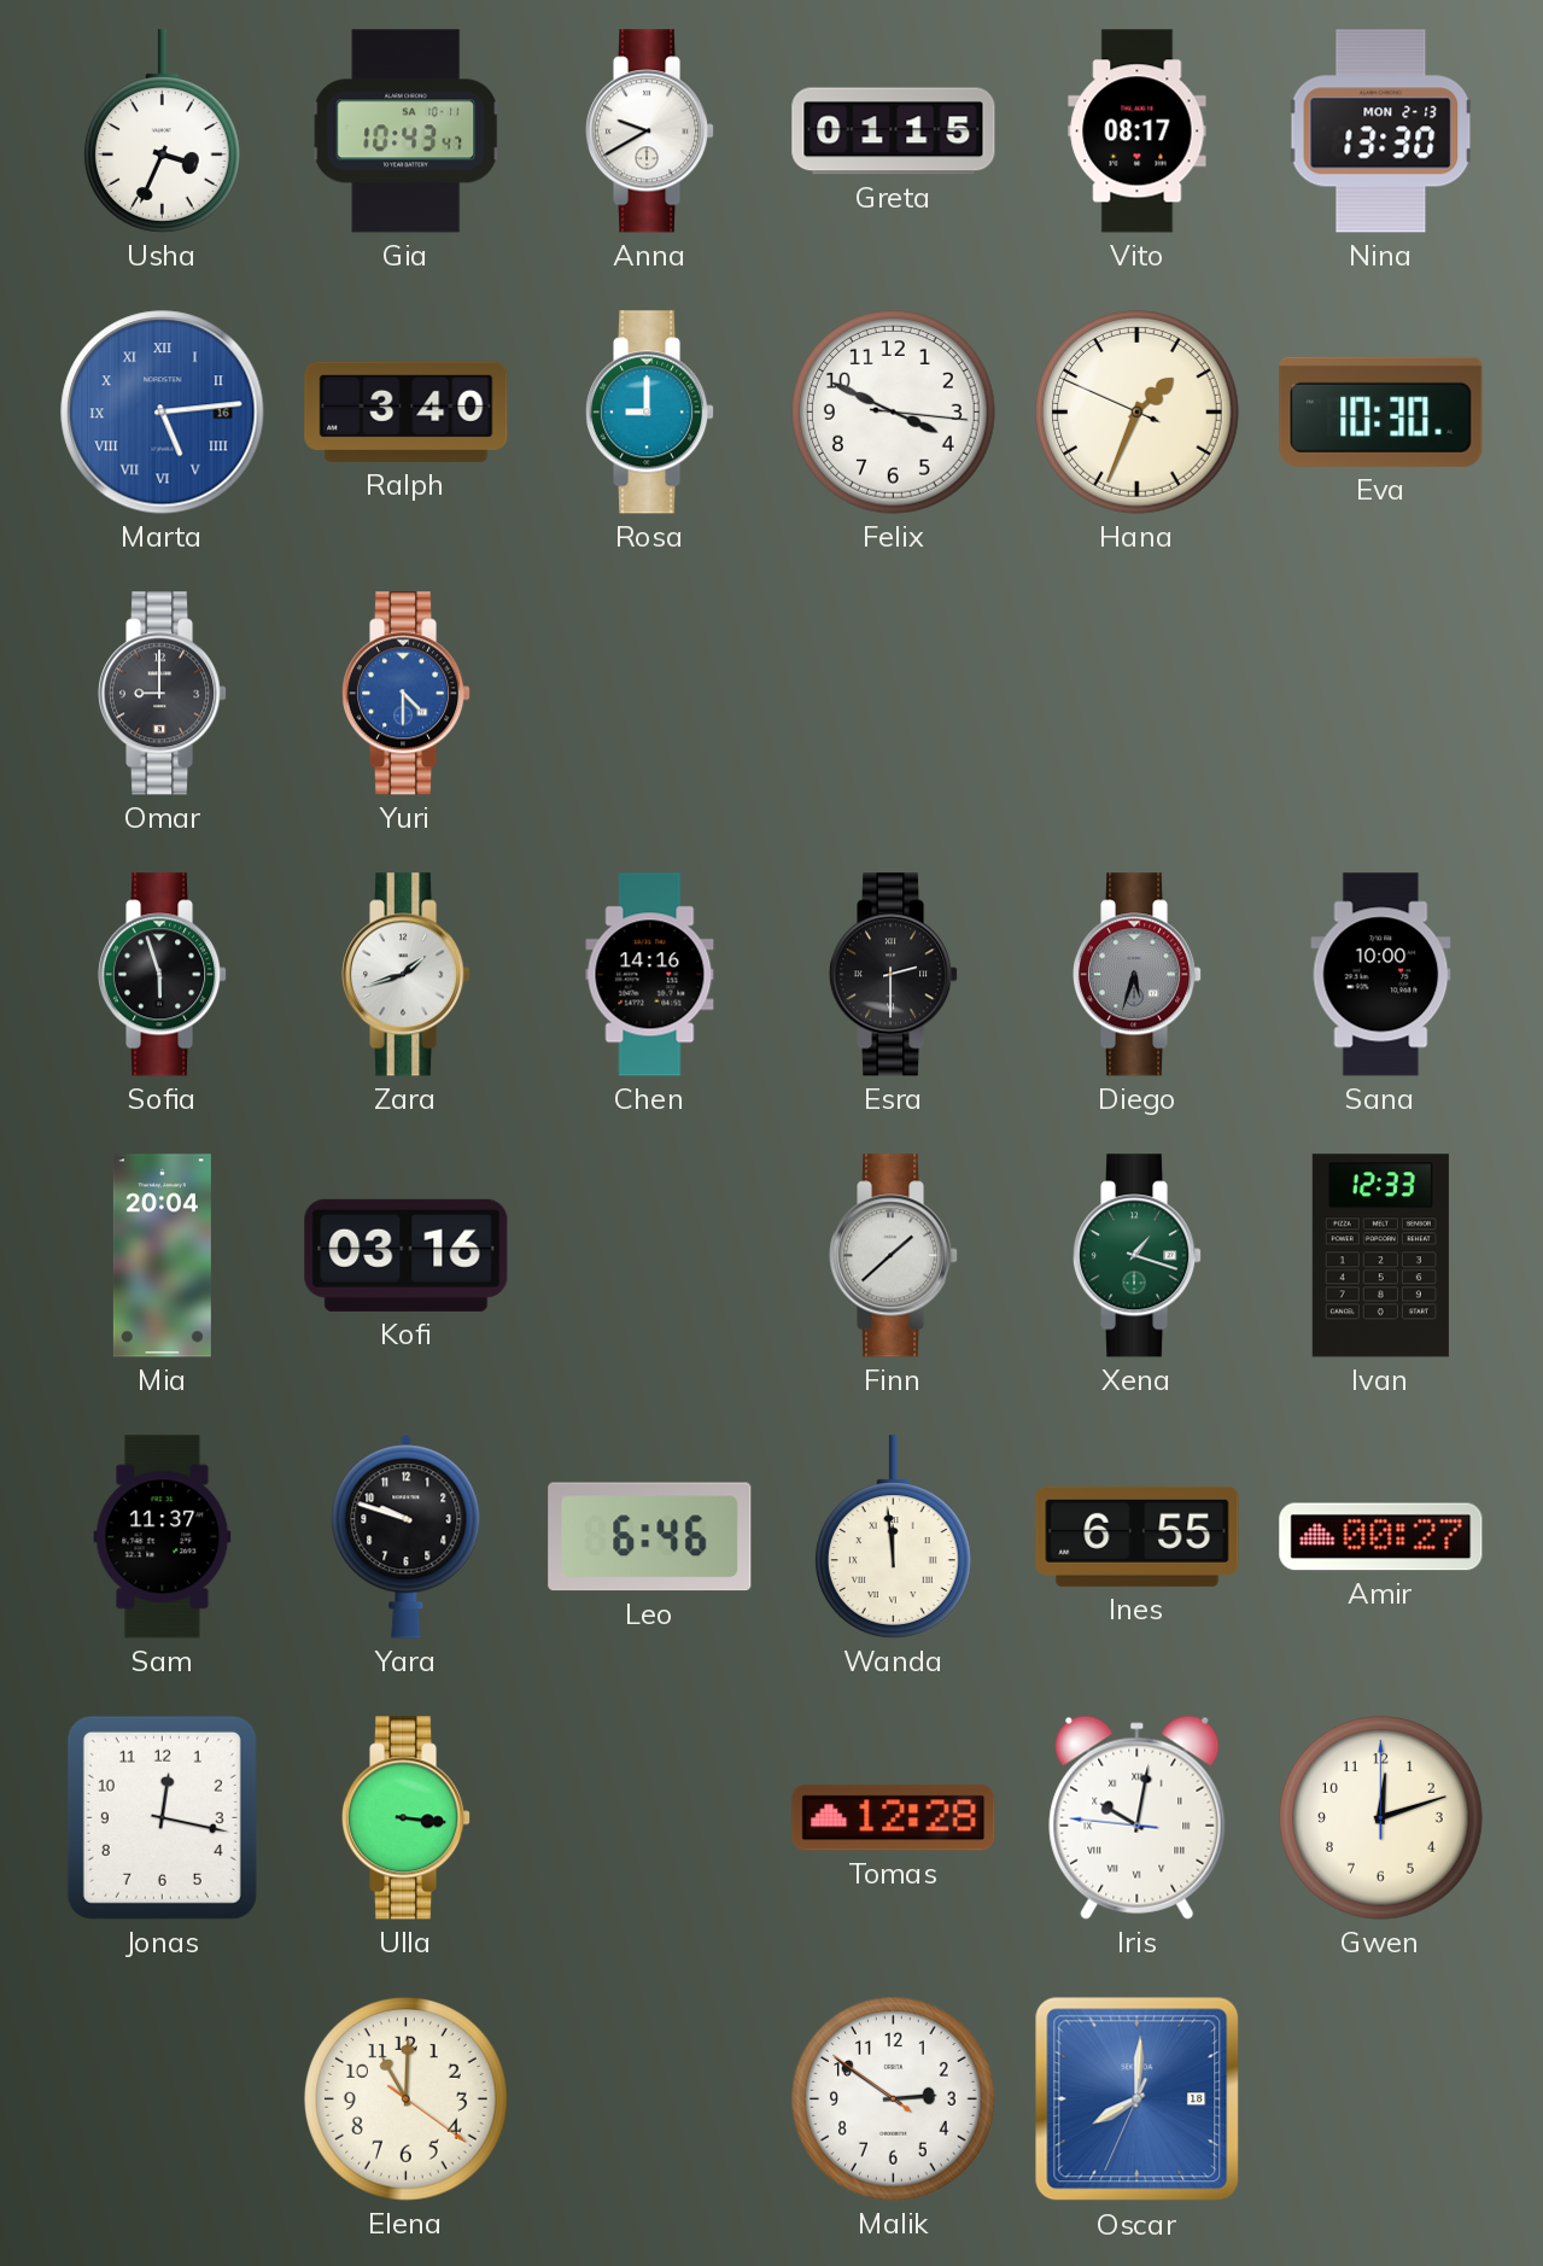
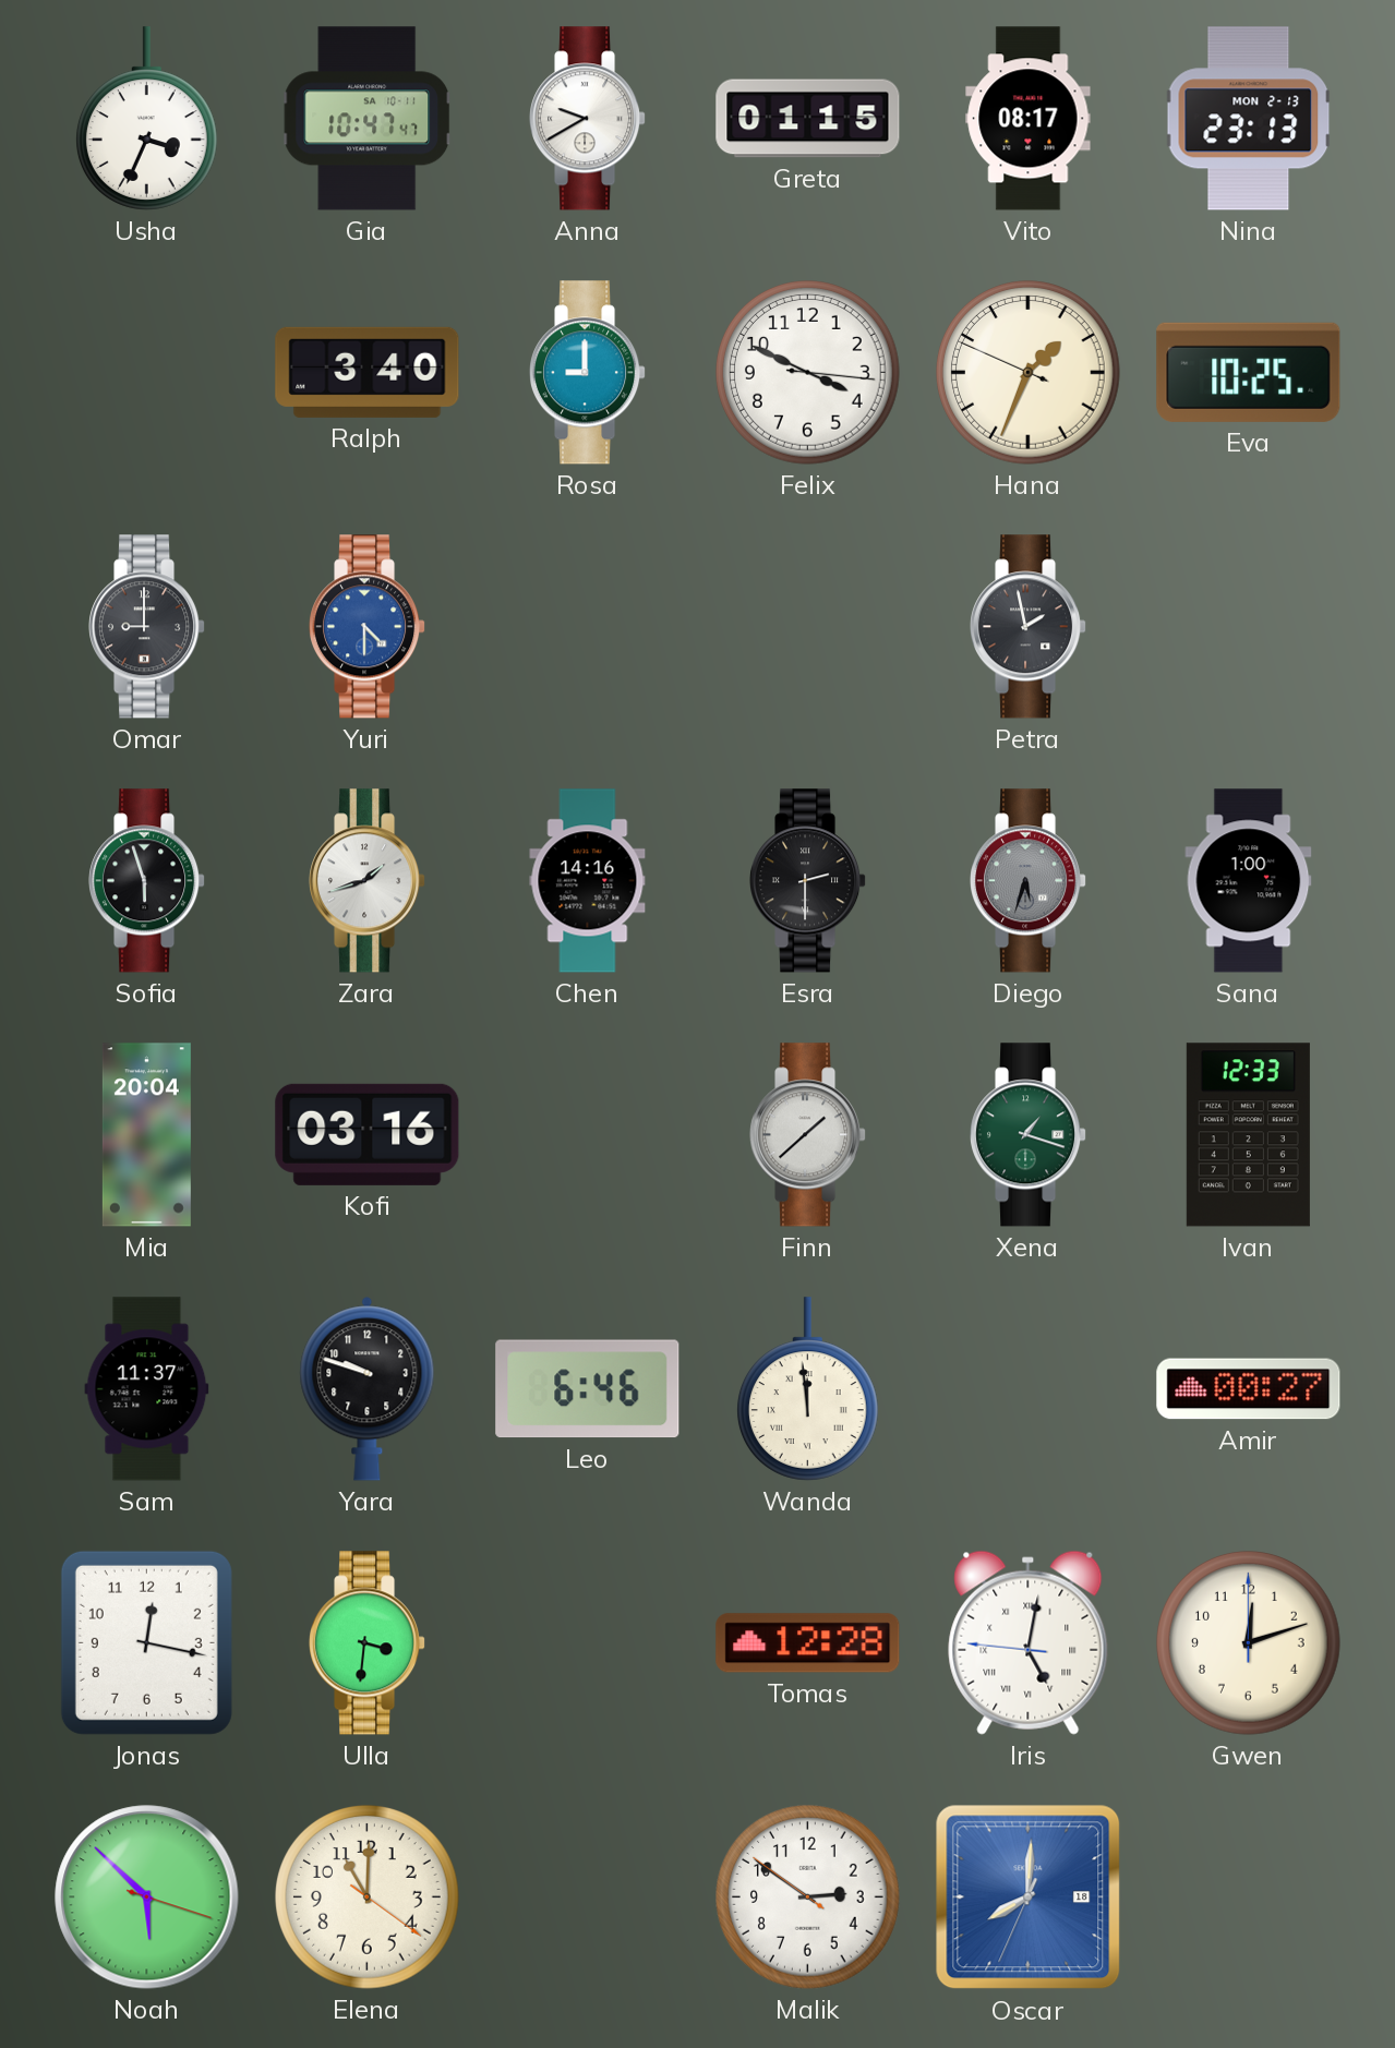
Gia: 10:43 -> 10:47
Nina: 13:30 -> 23:13
Marta: 5:14 -> none
Eva: 10:30 -> 10:25
Petra: none -> 1:58
Sana: 10:00 -> 1:00
Ines: 6:55 -> none
Ulla: 3:16 -> 3:31
Iris: 10:01 -> 5:01
Noah: none -> 5:52
